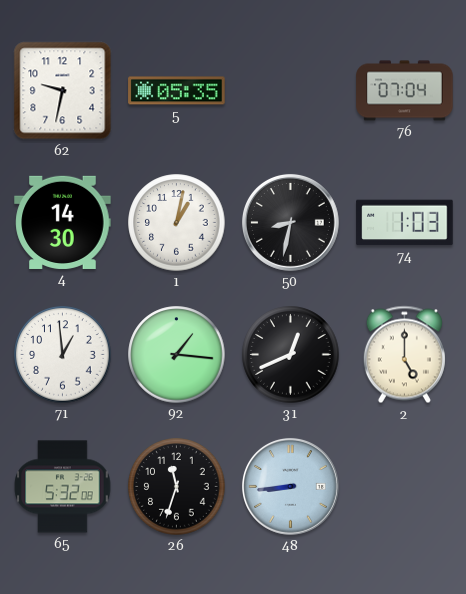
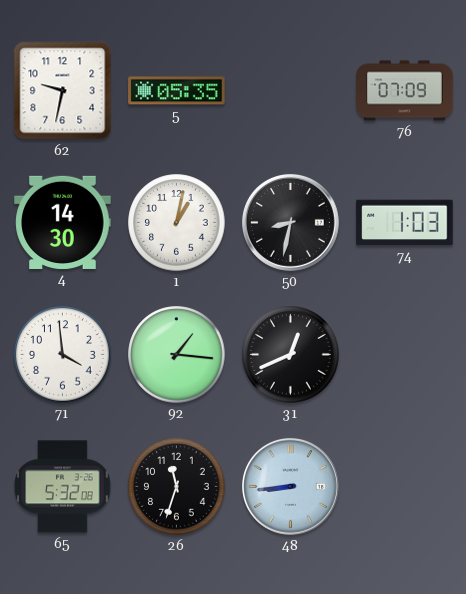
76: 07:04 -> 07:09
71: 12:59 -> 3:59
2: 5:00 -> none
